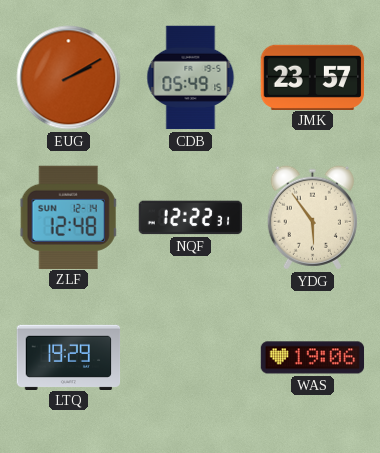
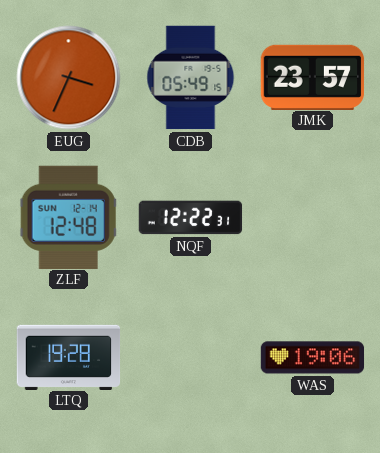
EUG: 2:10 -> 3:34
YDG: 5:54 -> none
LTQ: 19:29 -> 19:28
